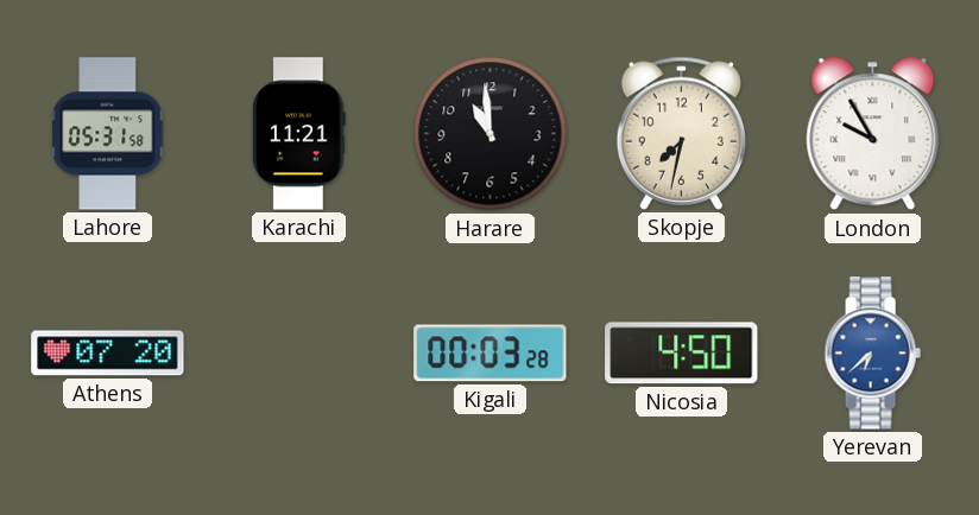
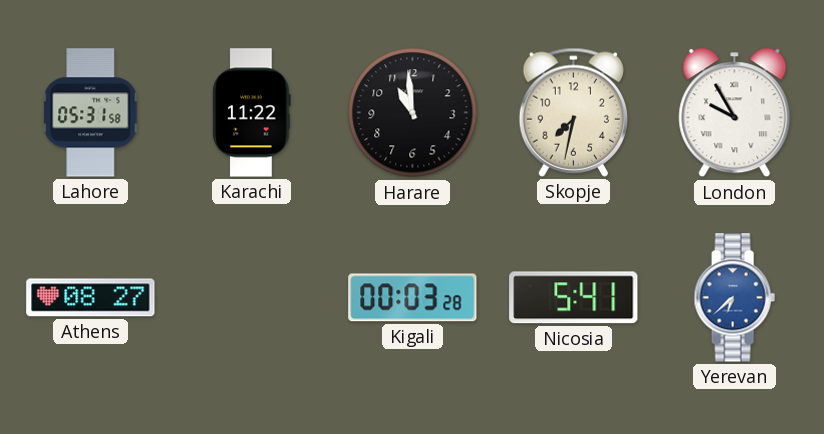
Karachi: 11:21 -> 11:22
Athens: 07:20 -> 08:27
Nicosia: 4:50 -> 5:41
